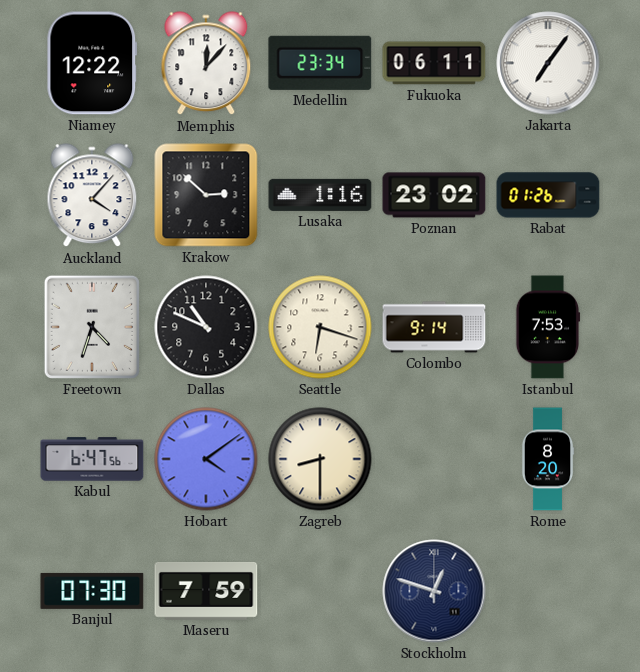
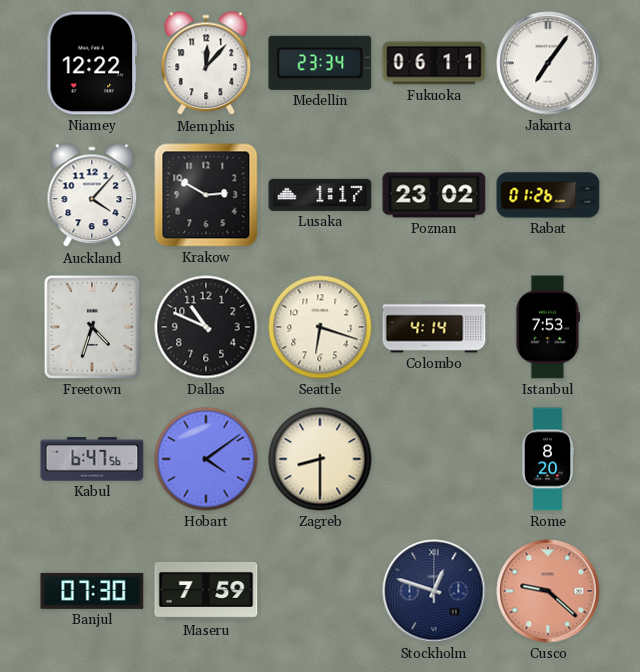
Krakow: 2:52 -> 2:50
Lusaka: 1:16 -> 1:17
Colombo: 9:14 -> 4:14
Cusco: none -> 9:22
